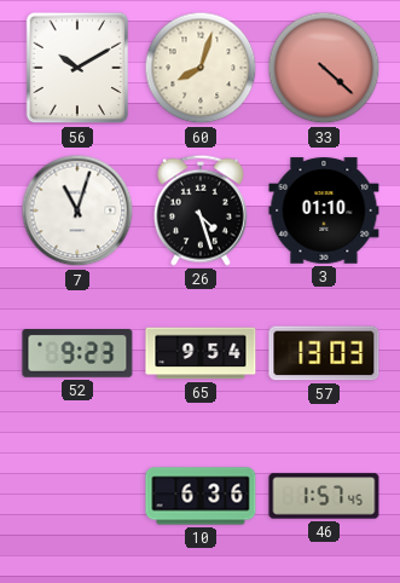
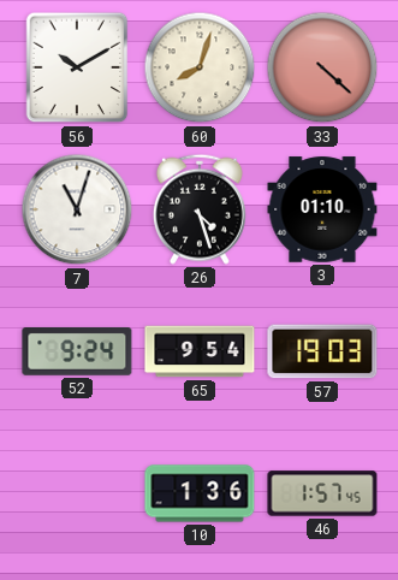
52: 9:23 -> 9:24
57: 13:03 -> 19:03
10: 6:36 -> 1:36
